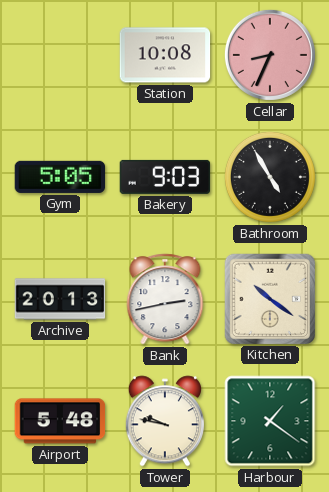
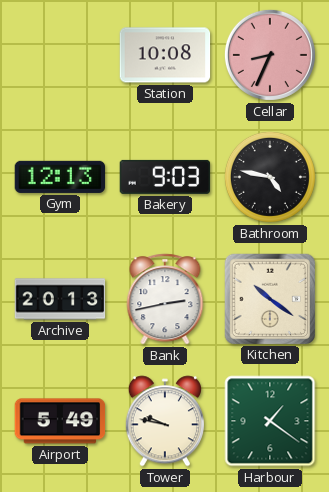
Gym: 5:05 -> 12:13
Bathroom: 4:55 -> 4:47
Airport: 5:48 -> 5:49
